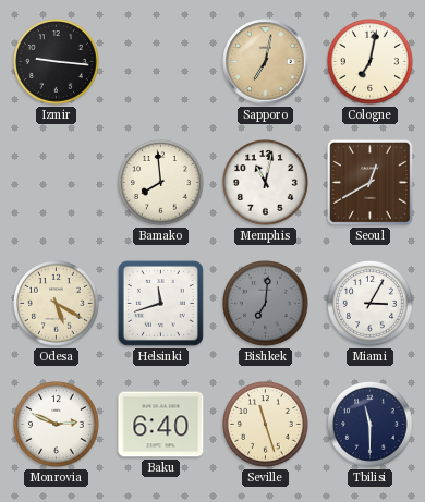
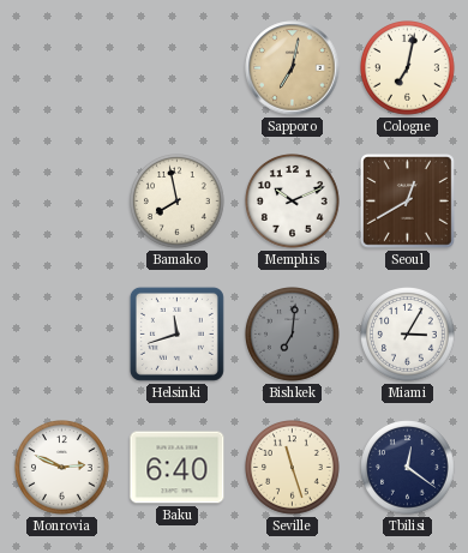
Izmir: 9:16 -> none
Bamako: 7:59 -> 7:58
Memphis: 11:02 -> 10:11
Odesa: 5:20 -> none
Tbilisi: 11:30 -> 12:21
